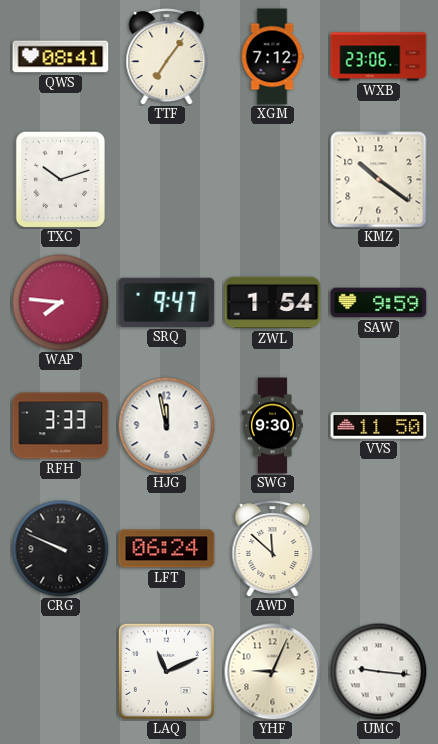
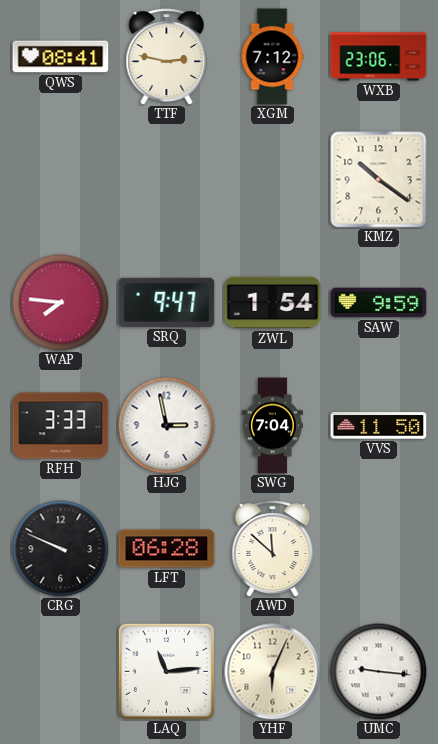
TTF: 7:06 -> 2:47
TXC: 10:12 -> none
HJG: 11:58 -> 2:58
SWG: 9:30 -> 7:04
LFT: 06:24 -> 06:28
LAQ: 11:11 -> 11:14
YHF: 9:04 -> 6:04
